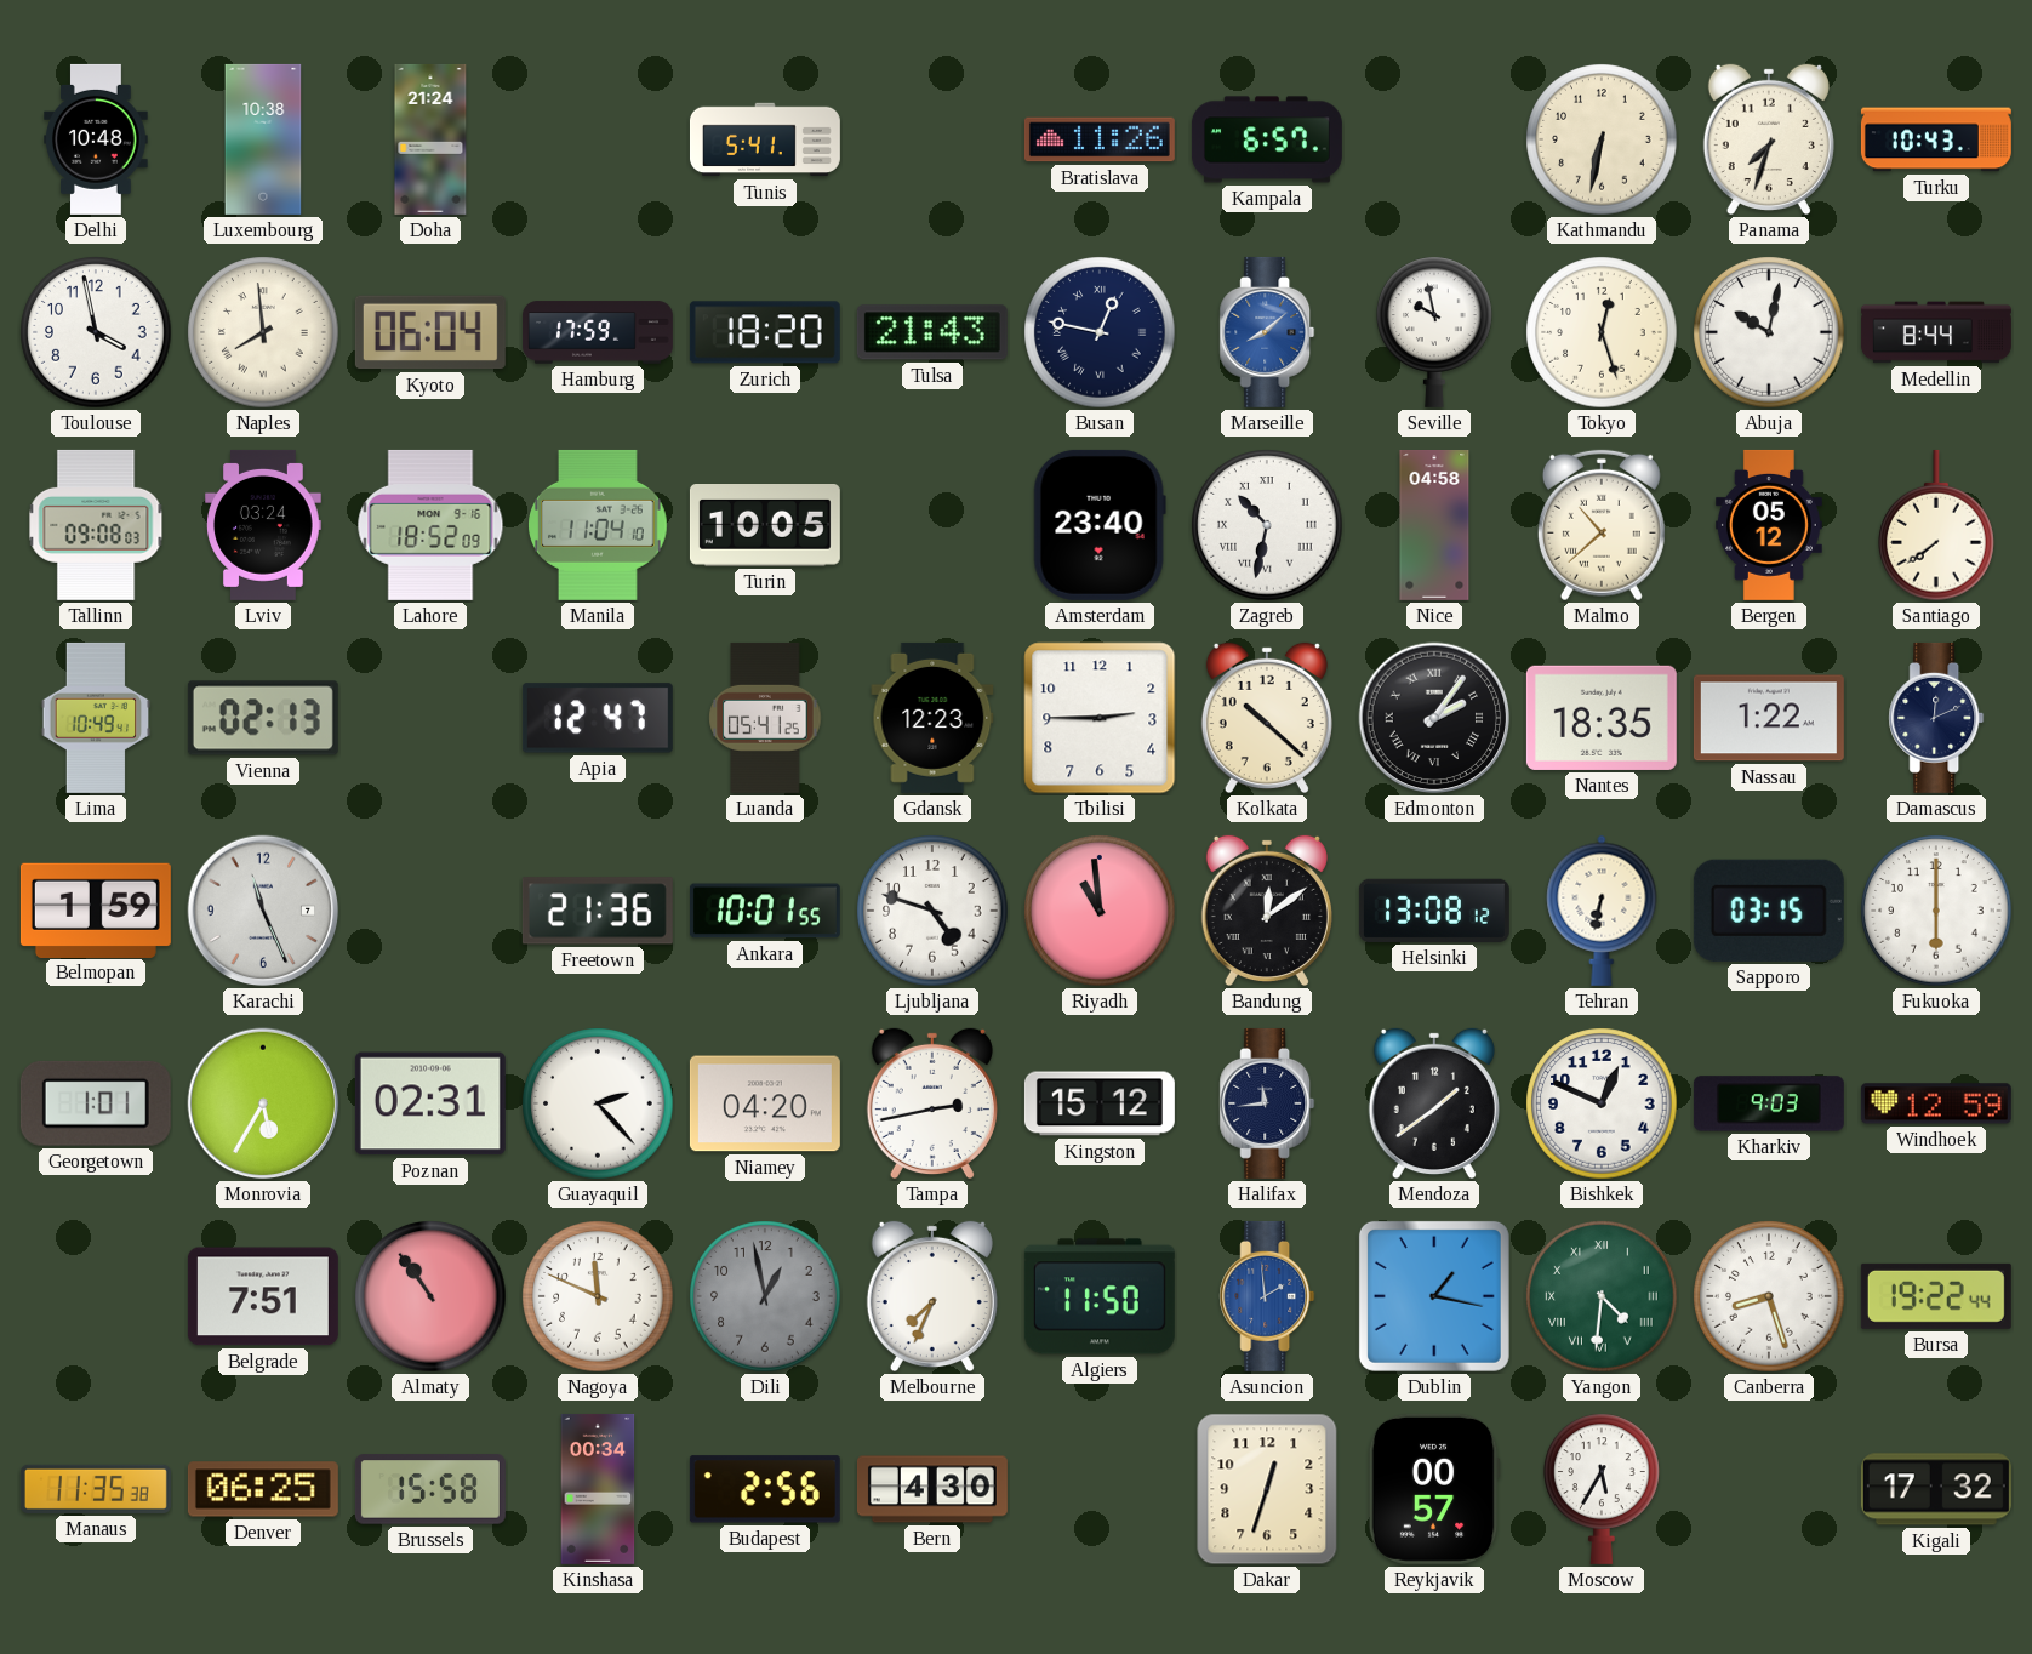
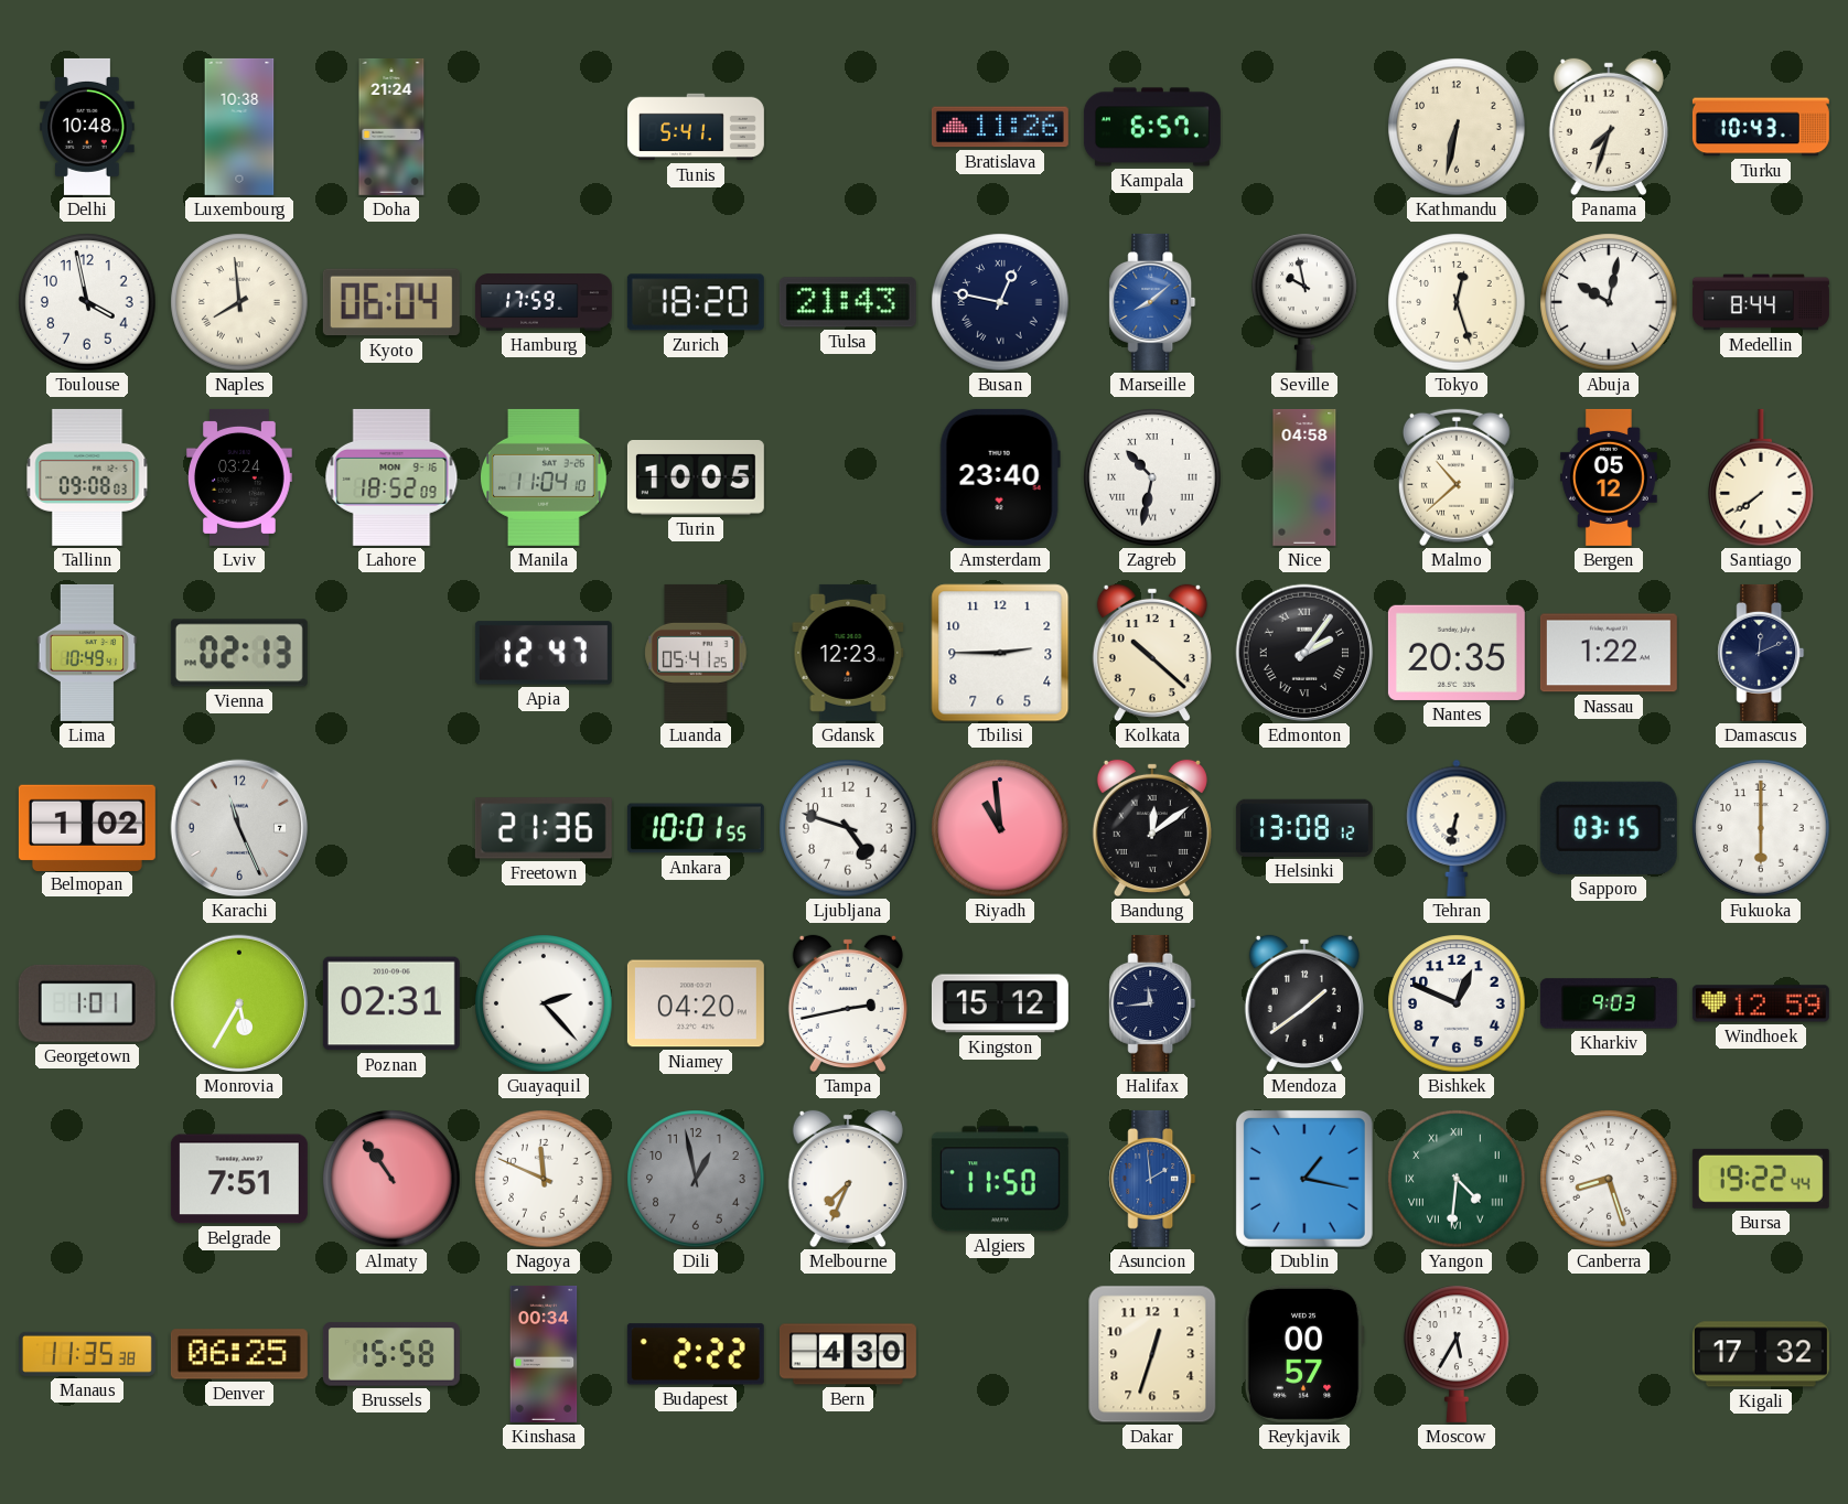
Nantes: 18:35 -> 20:35
Belmopan: 1:59 -> 1:02
Budapest: 2:56 -> 2:22
